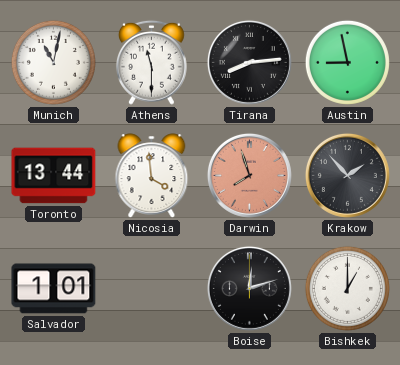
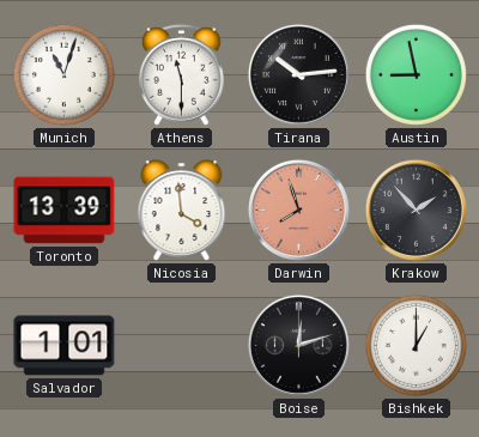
Munich: 11:02 -> 11:03
Tirana: 8:14 -> 10:14
Toronto: 13:44 -> 13:39
